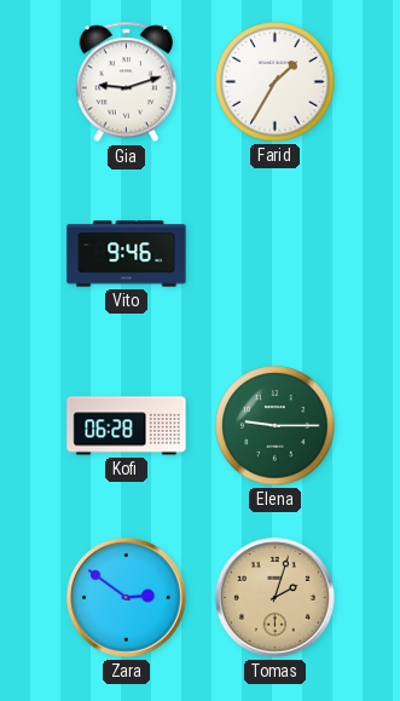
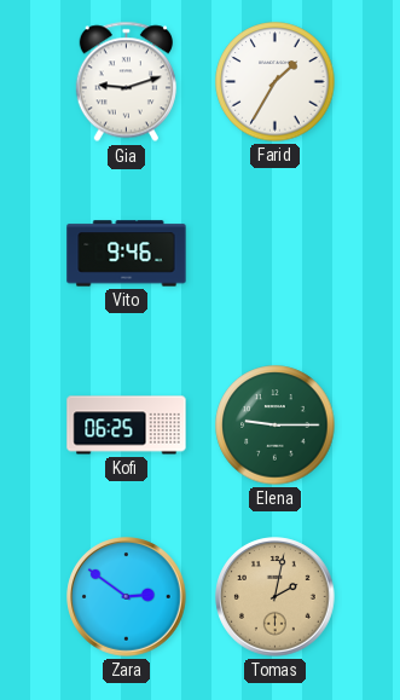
Kofi: 06:28 -> 06:25
Tomas: 2:03 -> 2:02
